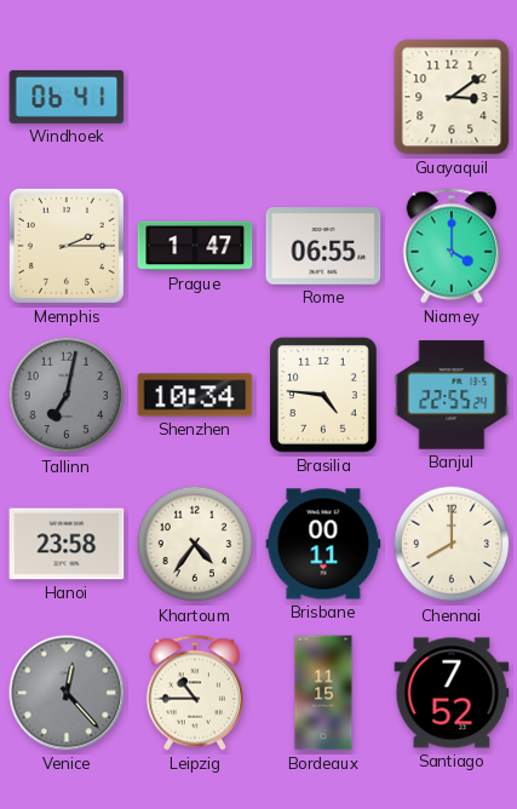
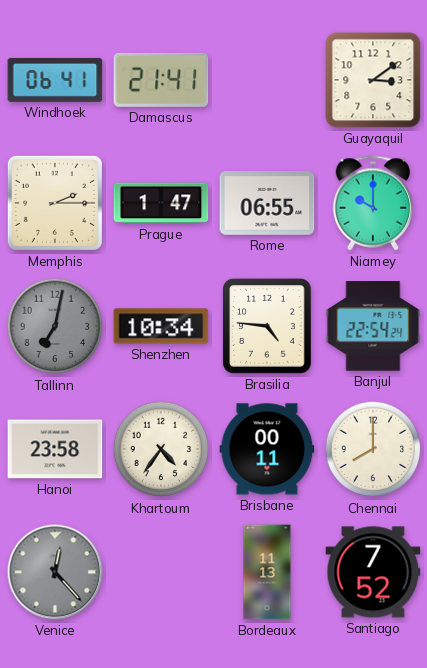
Damascus: none -> 21:41
Niamey: 4:00 -> 10:00
Banjul: 22:55 -> 22:54
Leipzig: 10:45 -> none
Bordeaux: 11:15 -> 11:13
